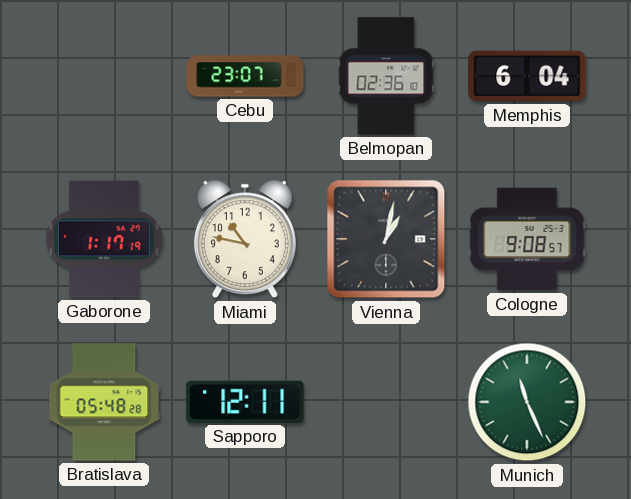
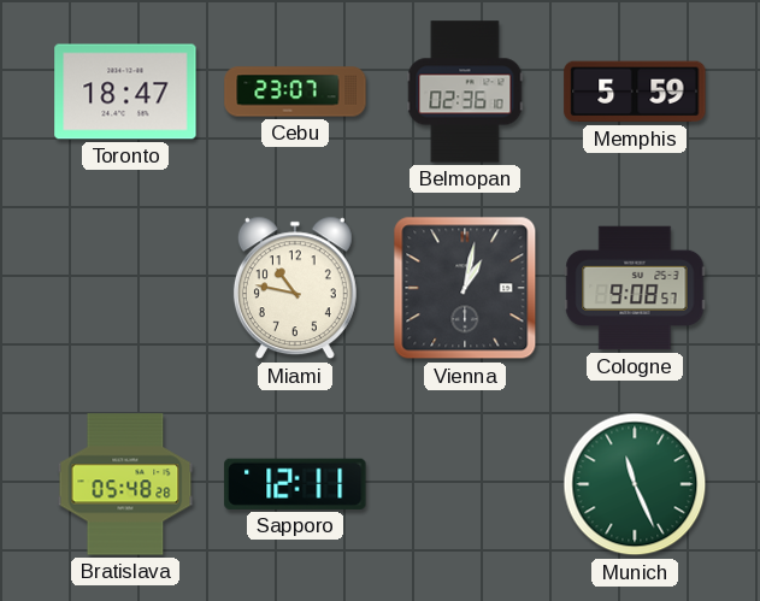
Toronto: none -> 18:47
Memphis: 6:04 -> 5:59
Gaborone: 1:17 -> none
